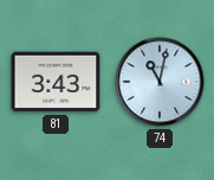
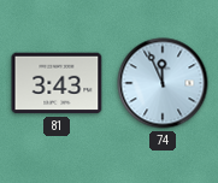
74: 11:02 -> 11:56
